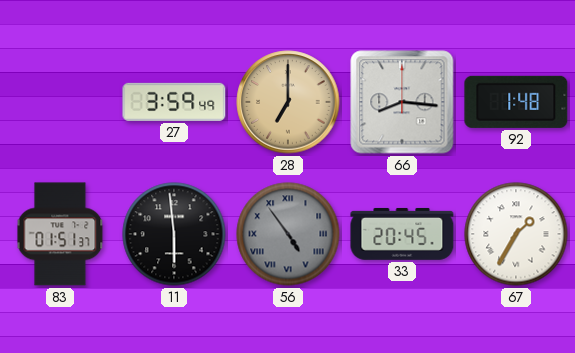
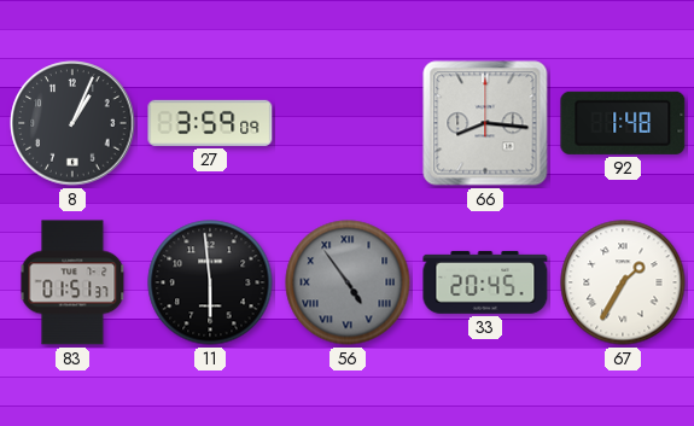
8: none -> 1:04
27: 3:59:49 -> 3:59:09
28: 7:00 -> none
